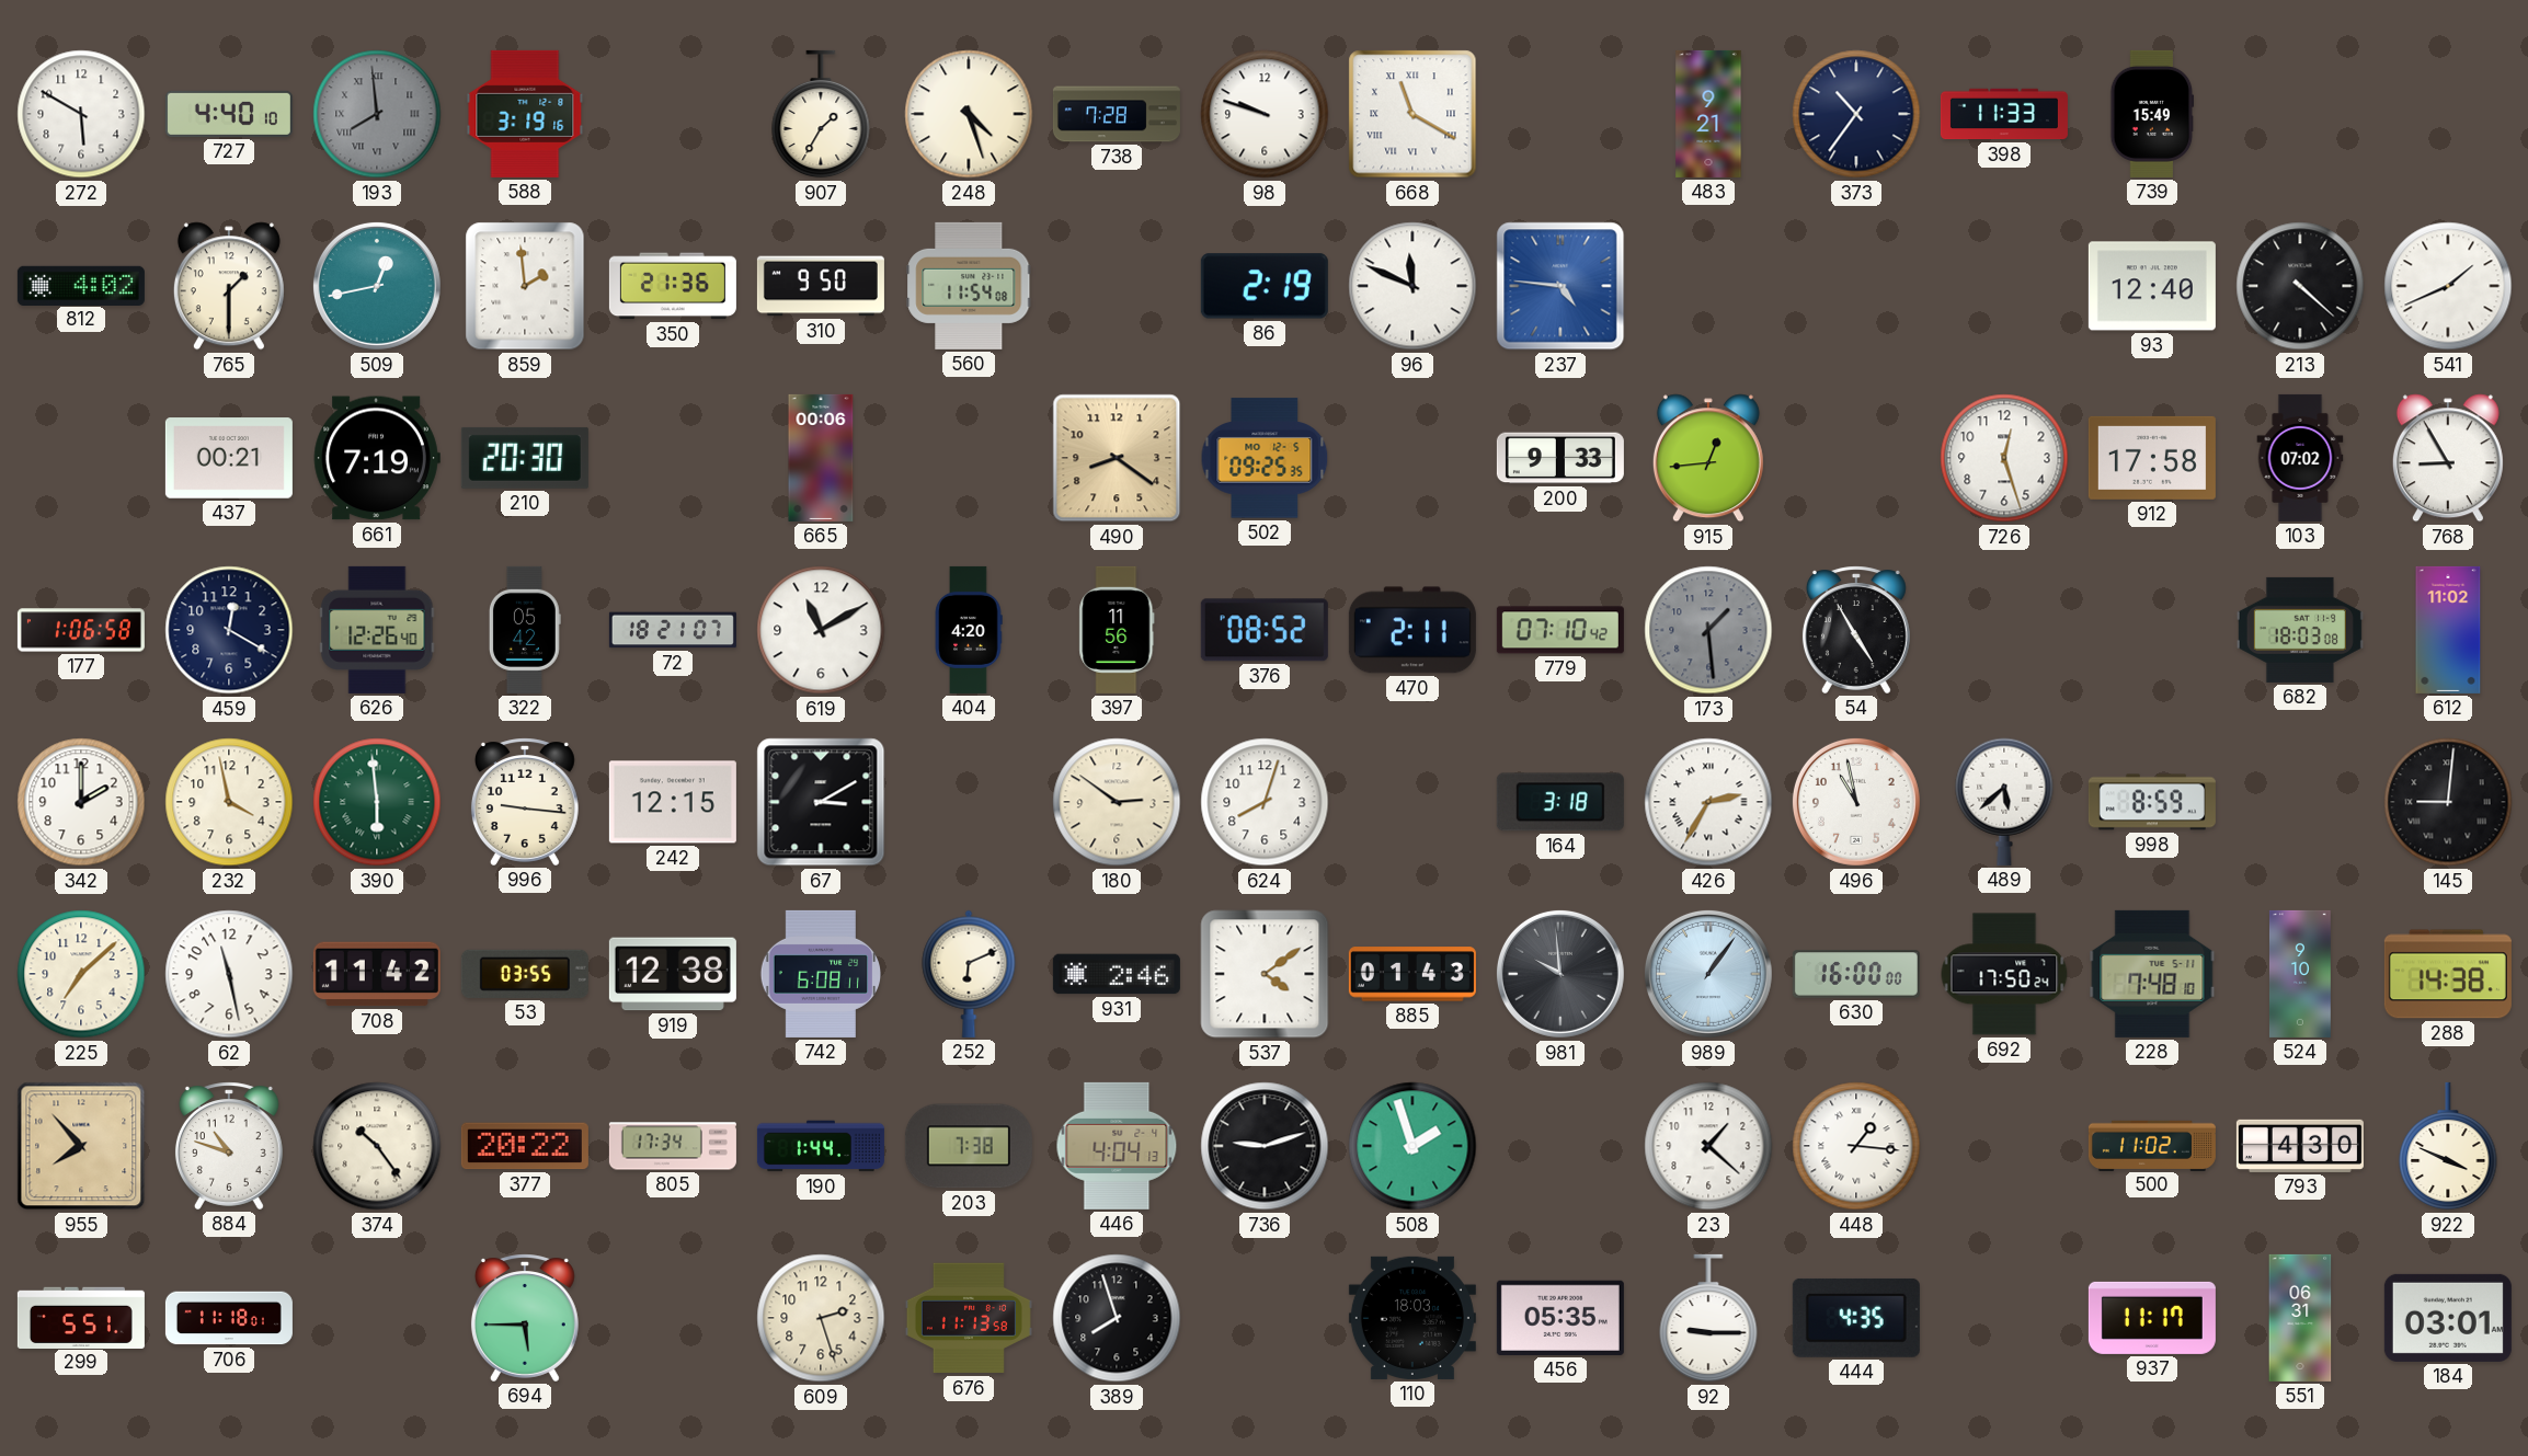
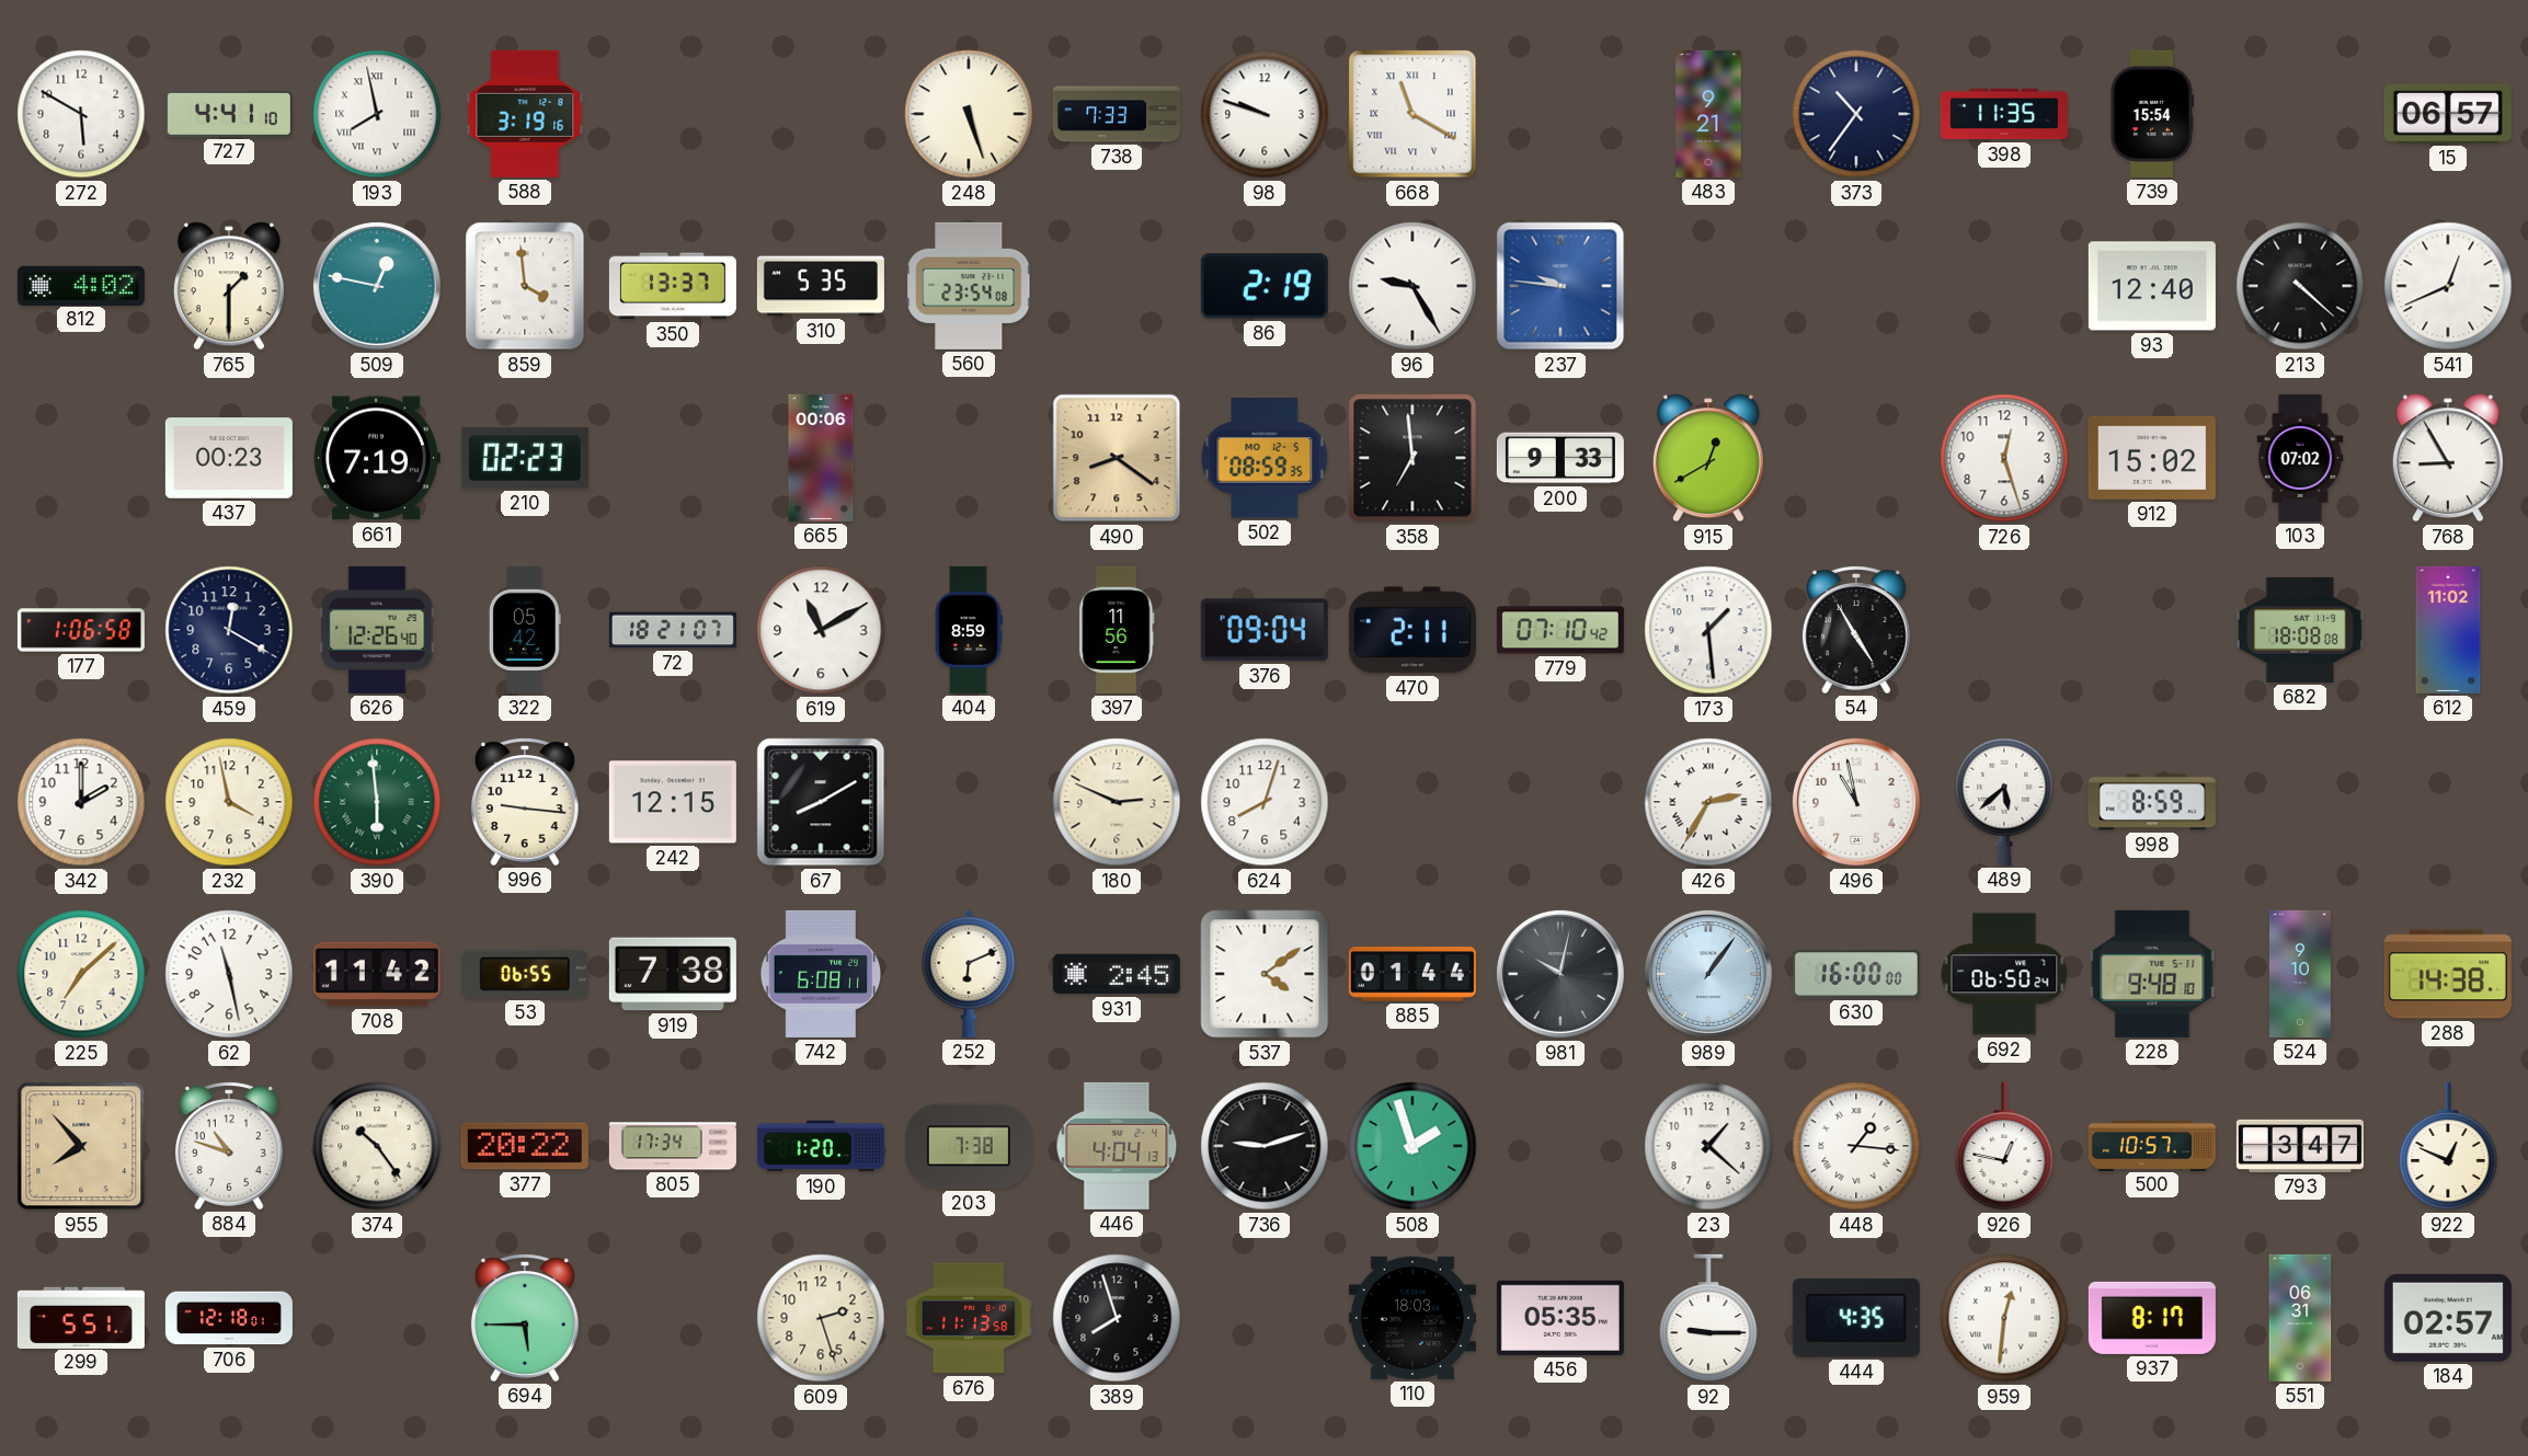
727: 4:40 -> 4:41
193: 7:59 -> 7:58
193 dial: grey -> white
907: 1:35 -> none
248: 4:27 -> 5:27
738: 7:28 -> 7:33
398: 11:33 -> 11:35
739: 15:49 -> 15:54
15: none -> 06:57
509: 12:43 -> 12:47
859: 1:59 -> 3:59
350: 21:36 -> 13:37
310: 9:50 -> 5:35
560: 11:54 -> 23:54
96: 11:49 -> 9:25
237: 4:46 -> 9:46
541: 1:41 -> 12:41
437: 00:21 -> 00:23
210: 20:30 -> 02:23
502: 09:25 -> 08:59
358: none -> 6:59
915: 12:44 -> 12:40
912: 17:58 -> 15:02
404: 4:20 -> 8:59
376: 08:52 -> 09:04
173 dial: grey -> white
682: 18:03 -> 18:08
67: 3:10 -> 8:10
180: 2:51 -> 2:49
164: 3:18 -> none
145: 9:01 -> none
53: 03:55 -> 06:55
919: 12:38 -> 7:38
931: 2:46 -> 2:45
885: 01:43 -> 01:44
981: 9:59 -> 10:02
692: 17:50 -> 06:50
228: 7:48 -> 9:48
190: 1:44 -> 1:20
926: none -> 12:47
500: 11:02 -> 10:57
793: 4:30 -> 3:47
922: 3:49 -> 12:49
706: 11:18 -> 12:18
959: none -> 12:31
937: 11:17 -> 8:17
184: 03:01 -> 02:57
